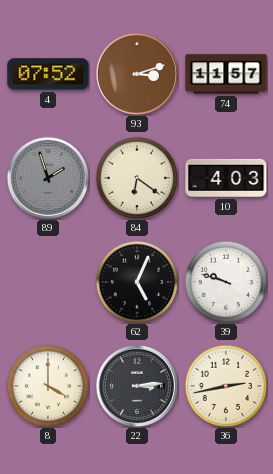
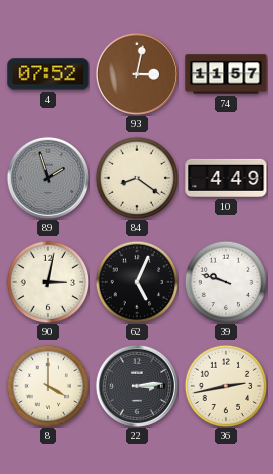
93: 3:12 -> 3:02
84: 6:21 -> 8:21
10: 4:03 -> 4:49
90: none -> 3:02
